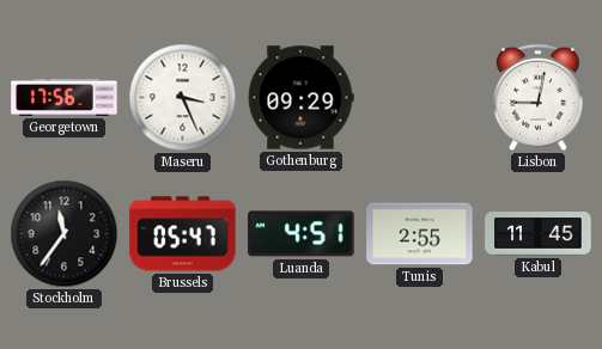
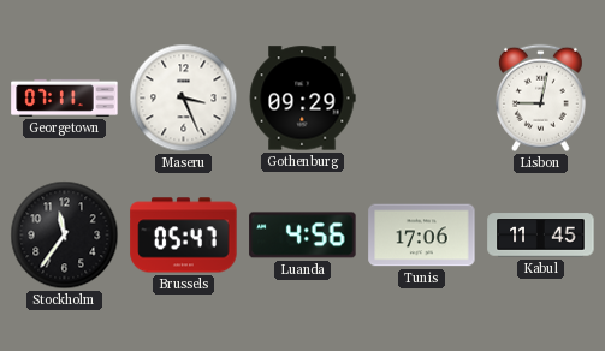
Georgetown: 17:56 -> 07:11
Luanda: 4:51 -> 4:56
Tunis: 2:55 -> 17:06
